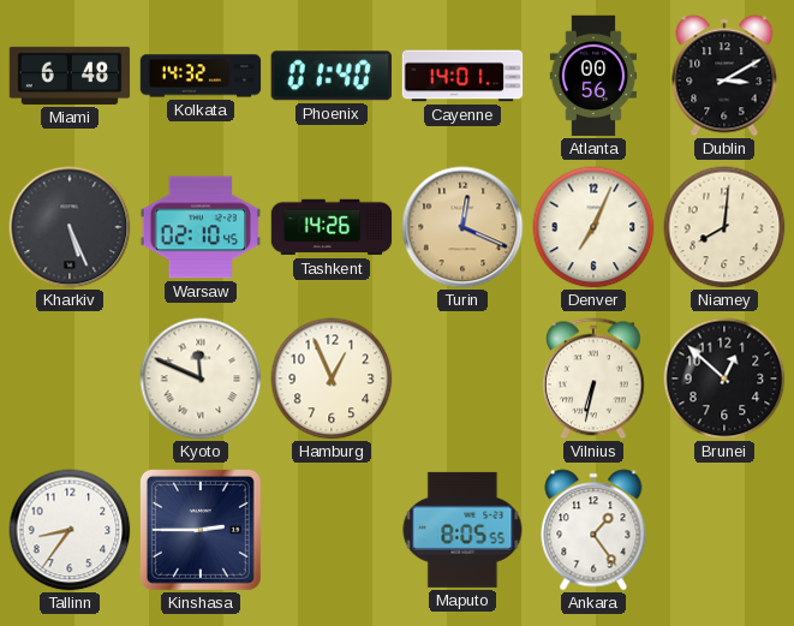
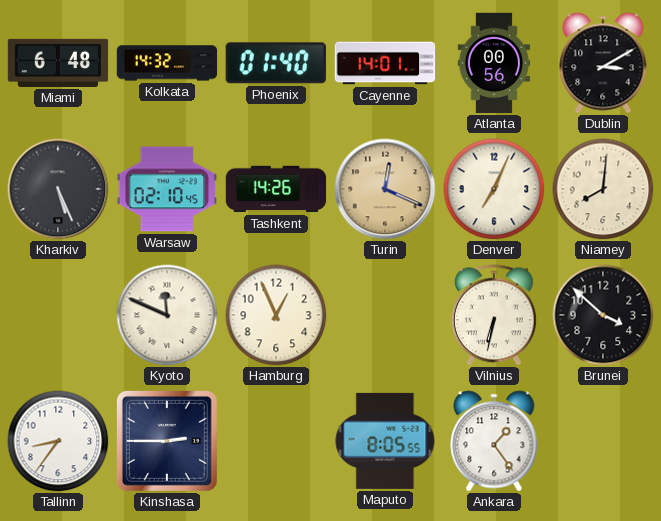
Brunei: 12:52 -> 3:52
